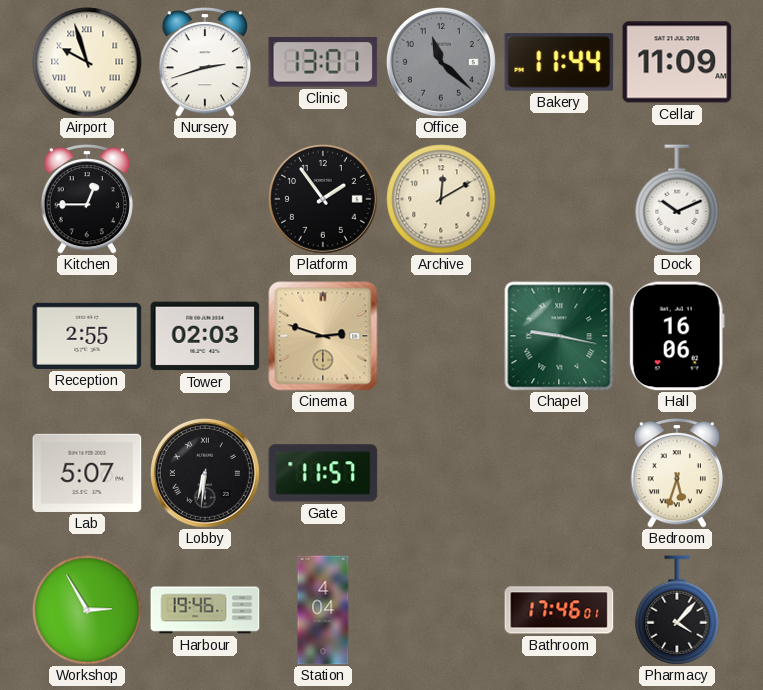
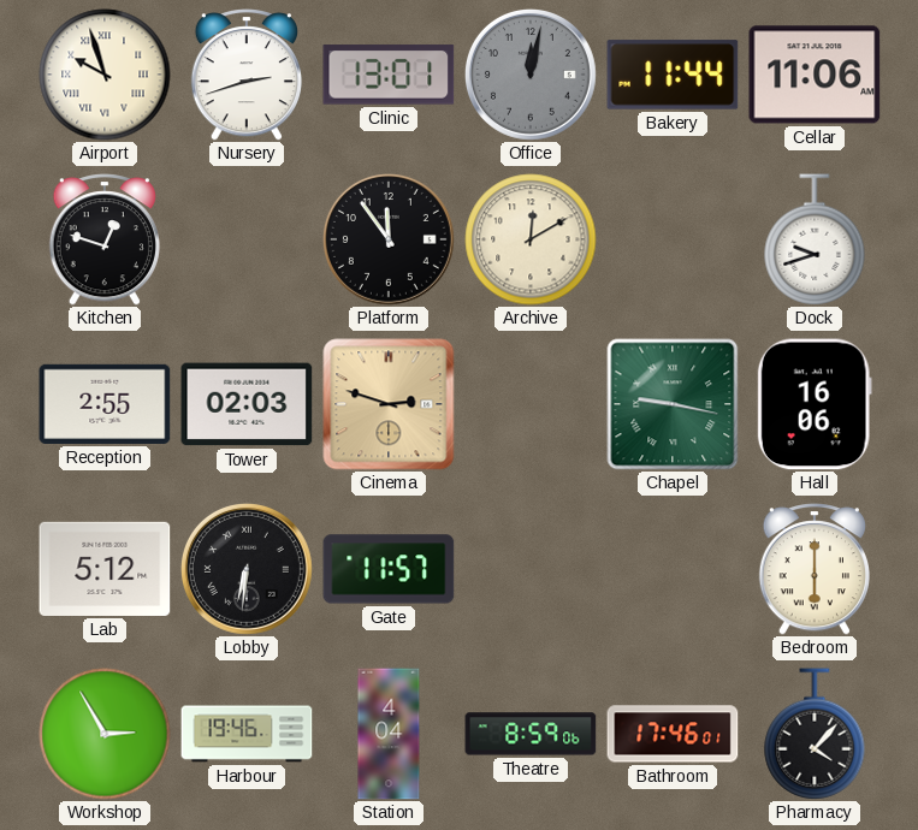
Office: 11:22 -> 12:02
Cellar: 11:09 -> 11:06
Kitchen: 12:45 -> 12:48
Platform: 1:54 -> 11:54
Dock: 10:11 -> 9:42
Lab: 5:07 -> 5:12
Bedroom: 5:33 -> 6:00
Theatre: none -> 8:59
